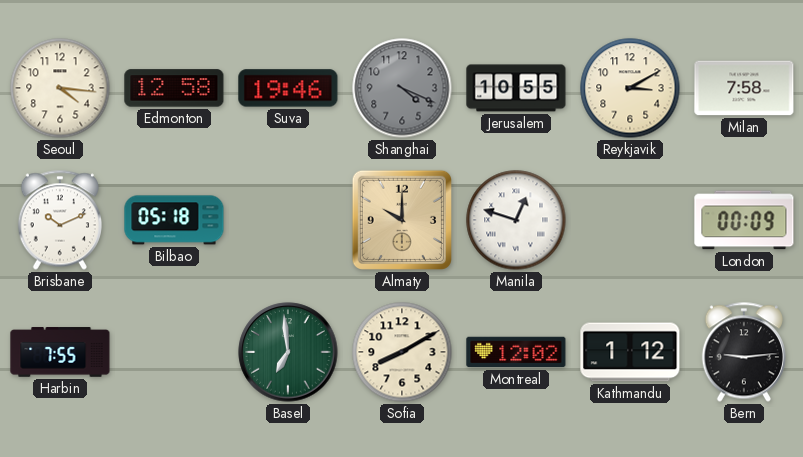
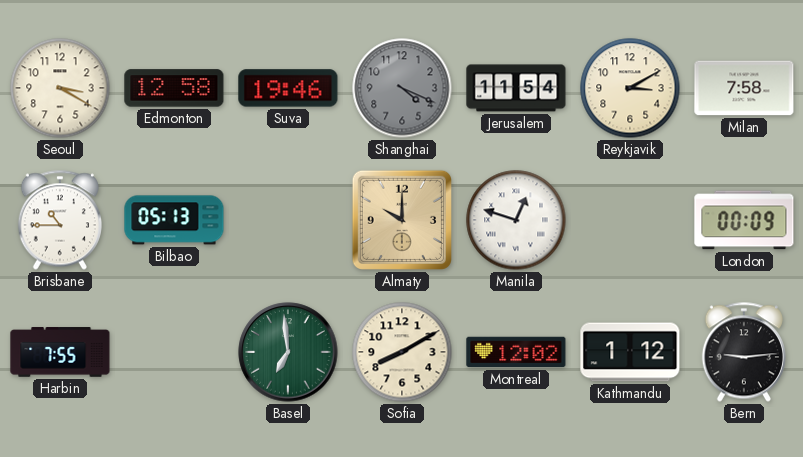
Seoul: 4:16 -> 3:20
Jerusalem: 10:55 -> 11:54
Brisbane: 10:11 -> 10:45
Bilbao: 05:18 -> 05:13
